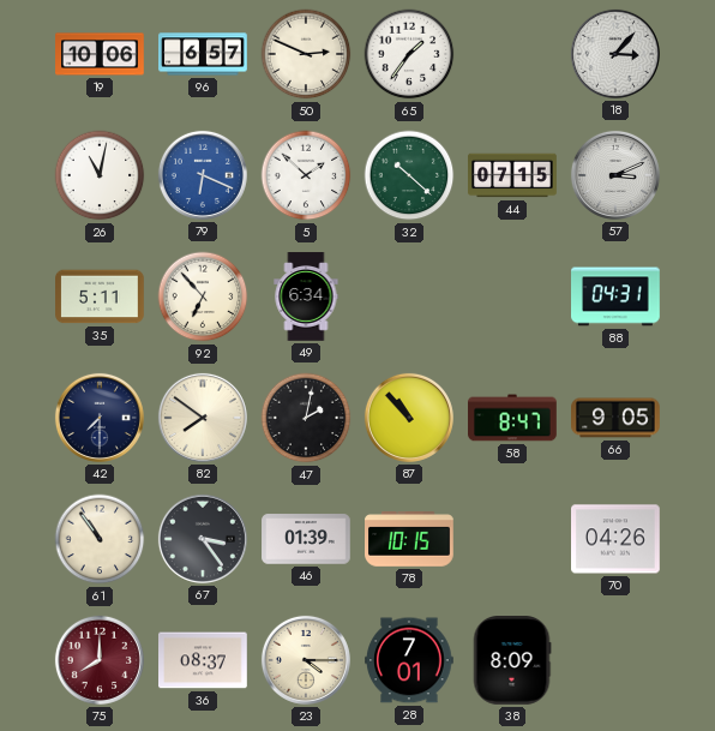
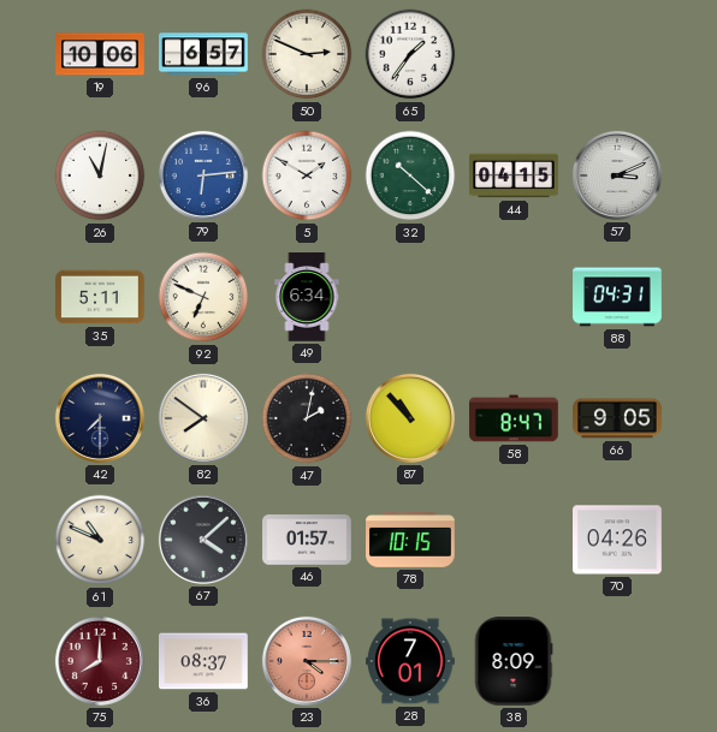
18: 3:07 -> none
79: 6:19 -> 6:14
5: 1:52 -> 1:50
44: 07:15 -> 04:15
92: 6:53 -> 6:49
61: 10:54 -> 10:49
67: 3:24 -> 4:08
46: 01:39 -> 01:57
23 dial: cream -> salmon
